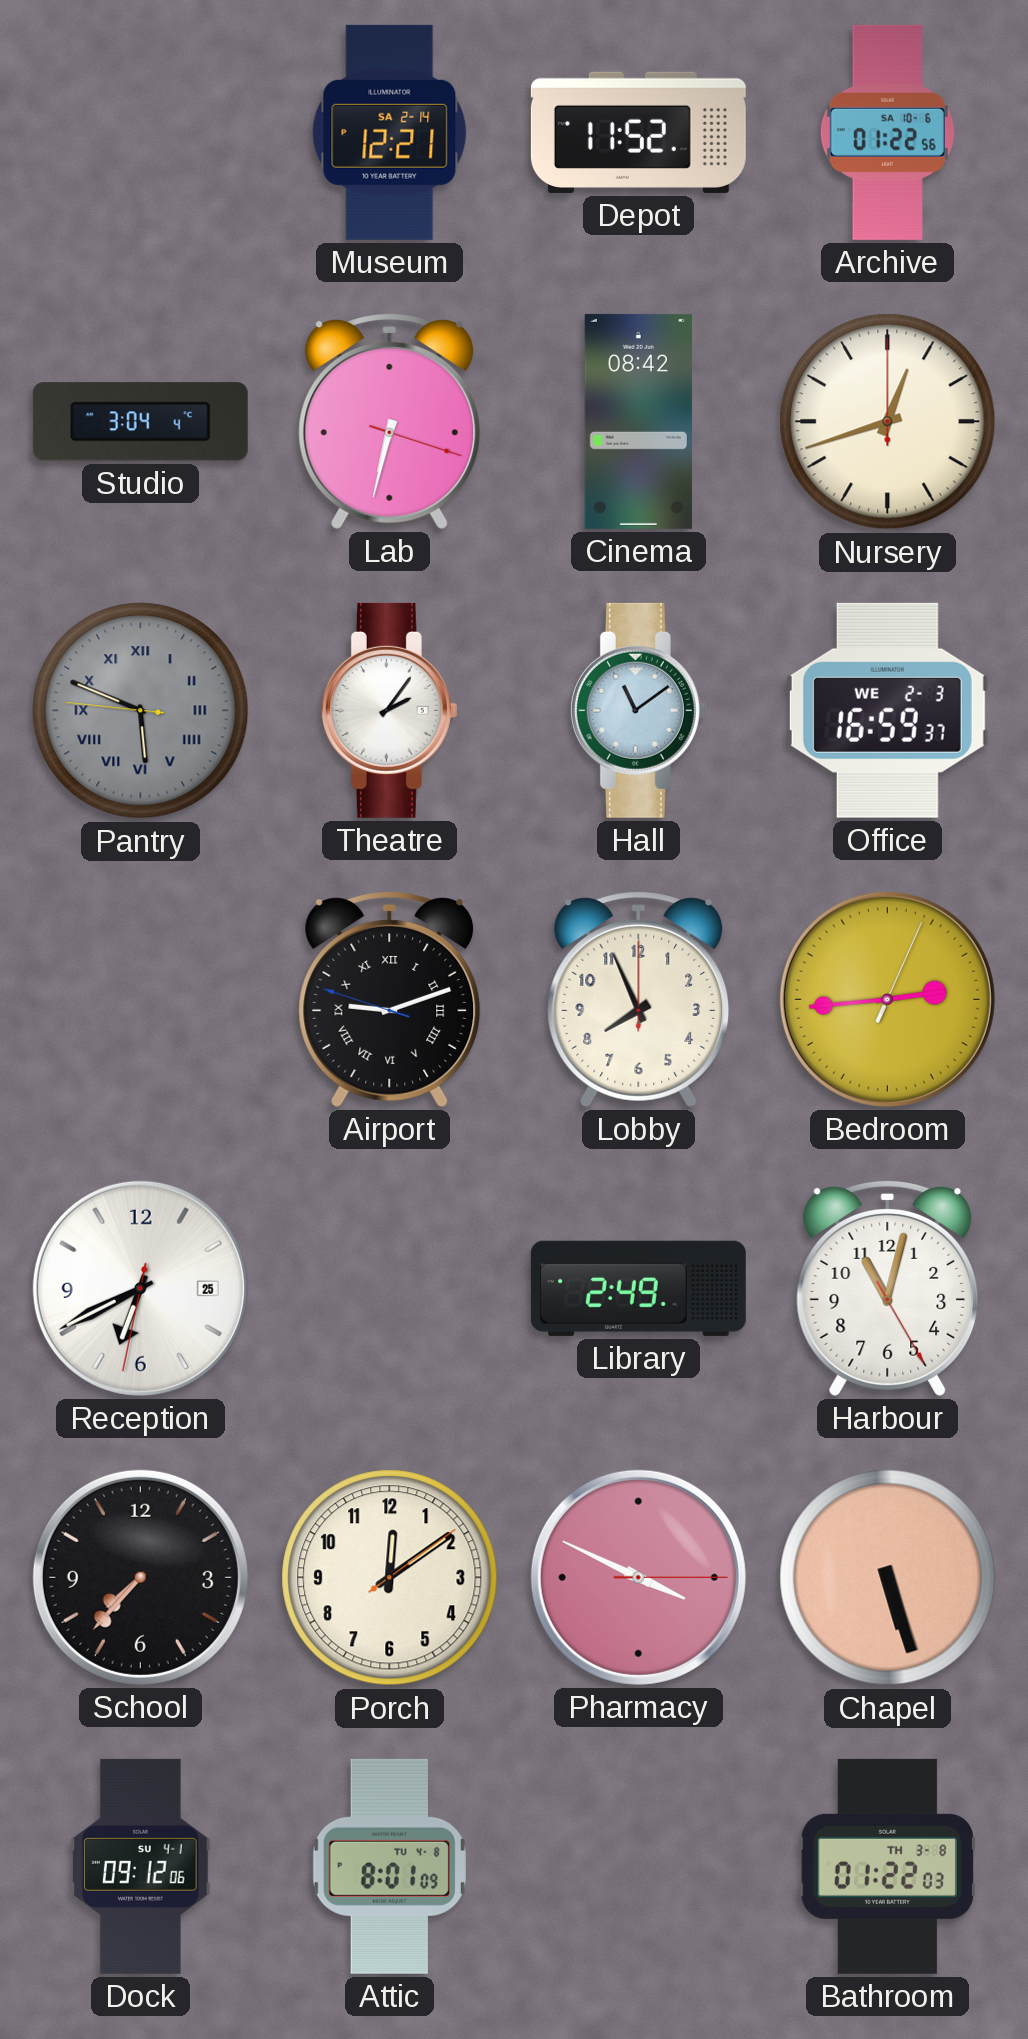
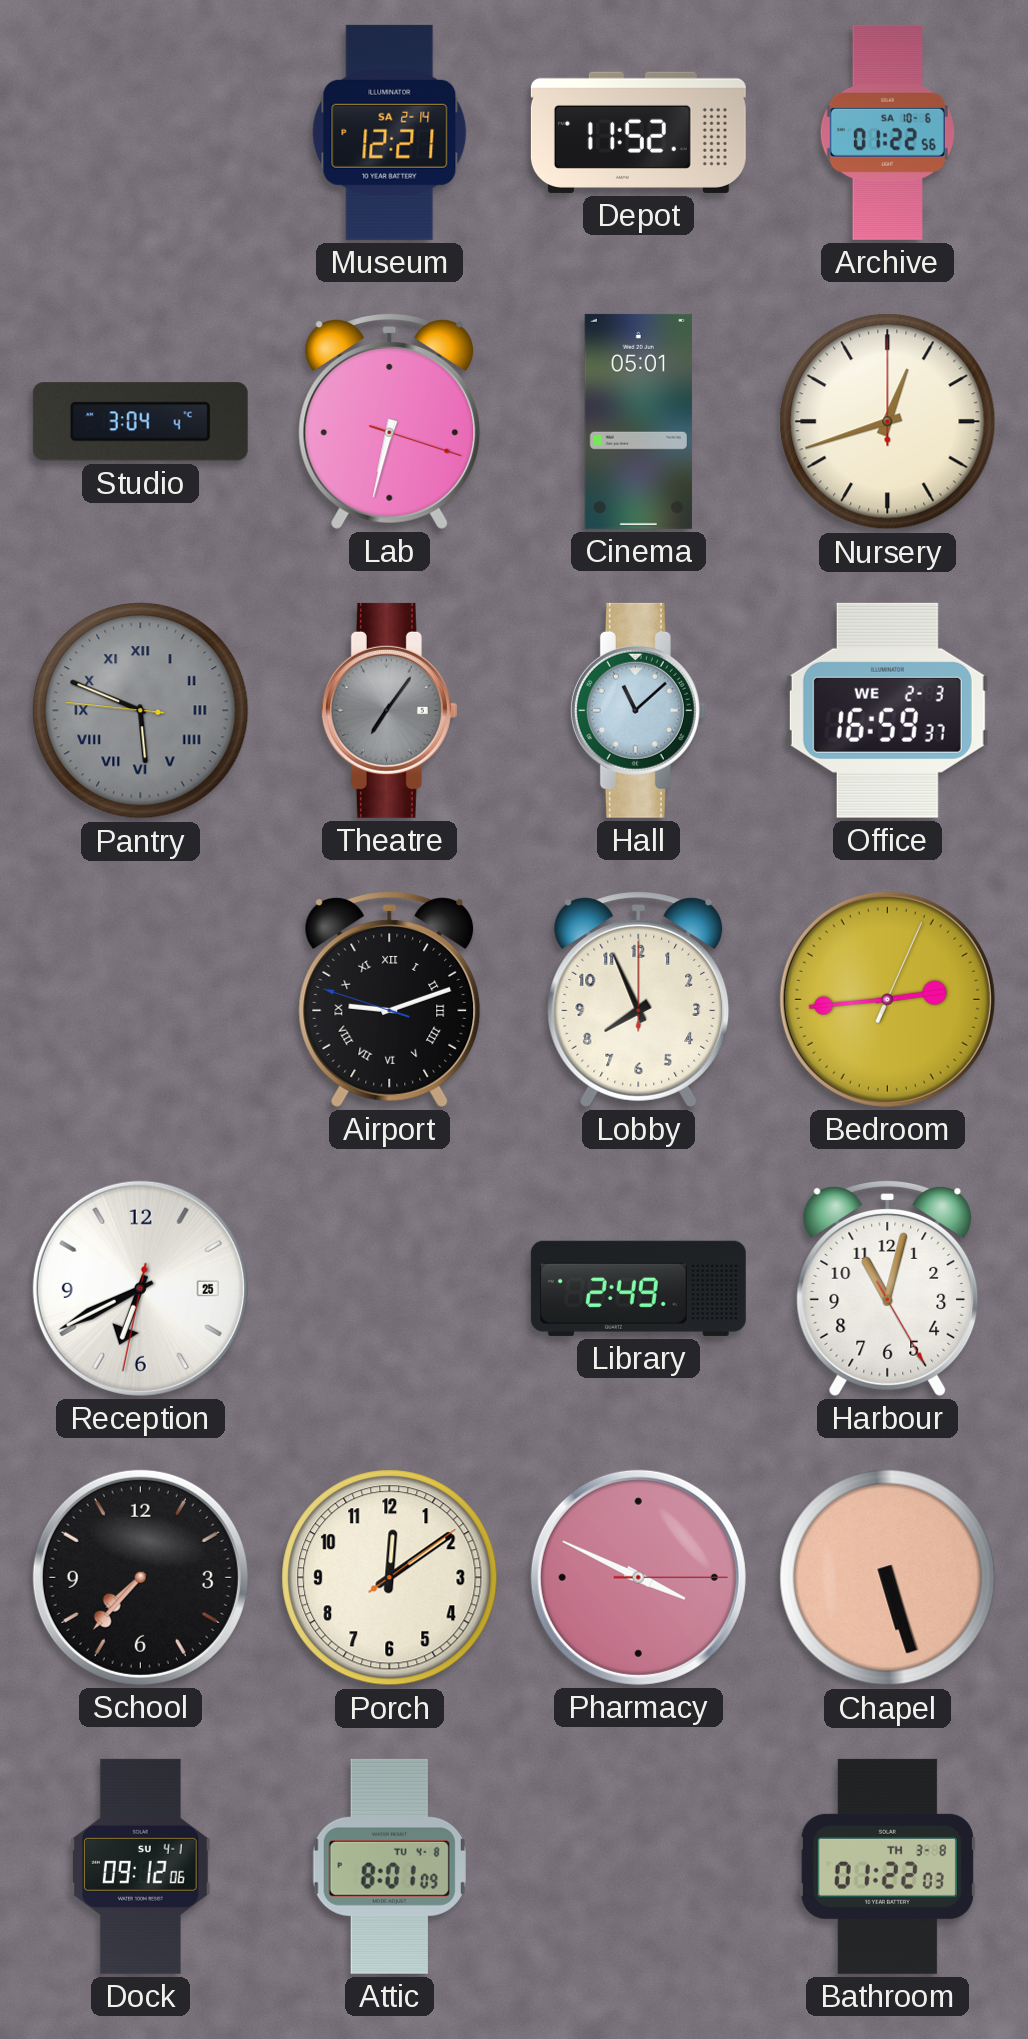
Cinema: 08:42 -> 05:01
Theatre: 2:06 -> 7:06
Theatre dial: white -> grey
Hall: 11:09 -> 11:08
